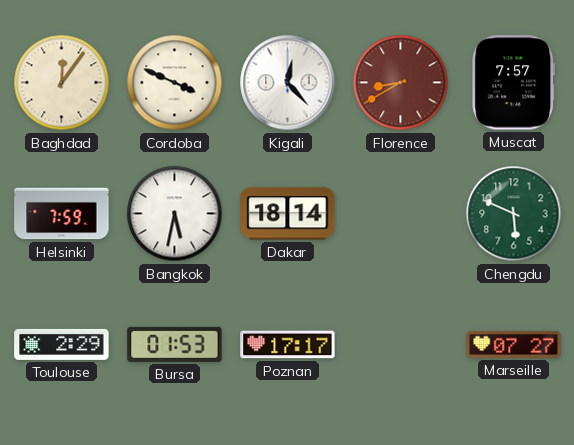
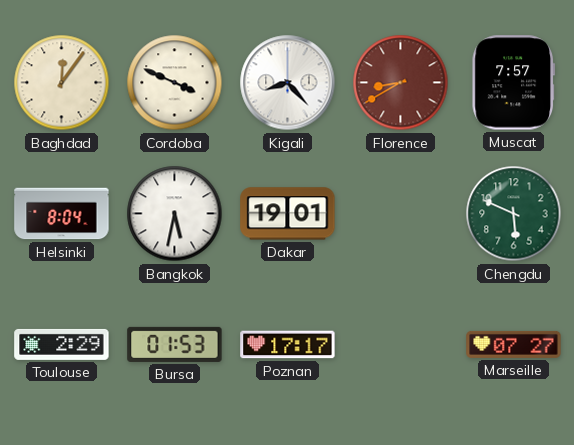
Kigali: 12:23 -> 8:23
Helsinki: 7:59 -> 8:04
Dakar: 18:14 -> 19:01
